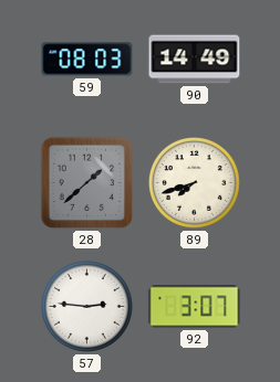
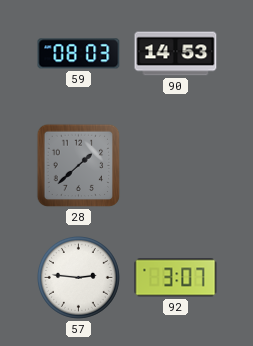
90: 14:49 -> 14:53
89: 7:42 -> none
